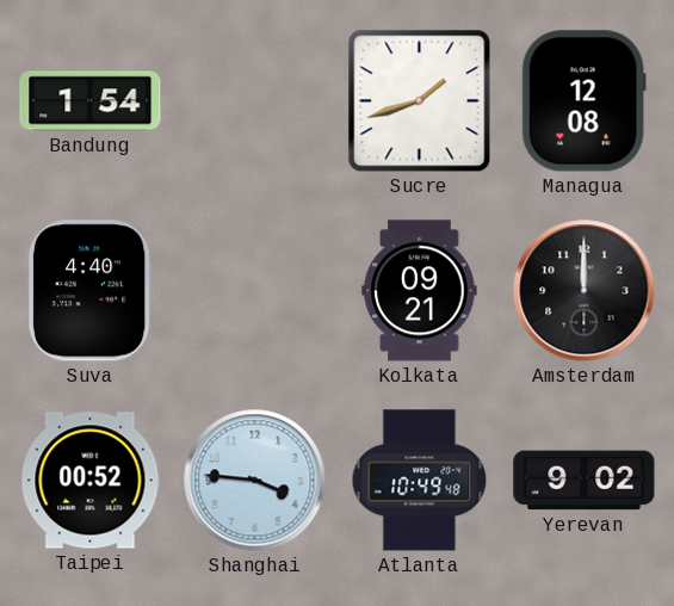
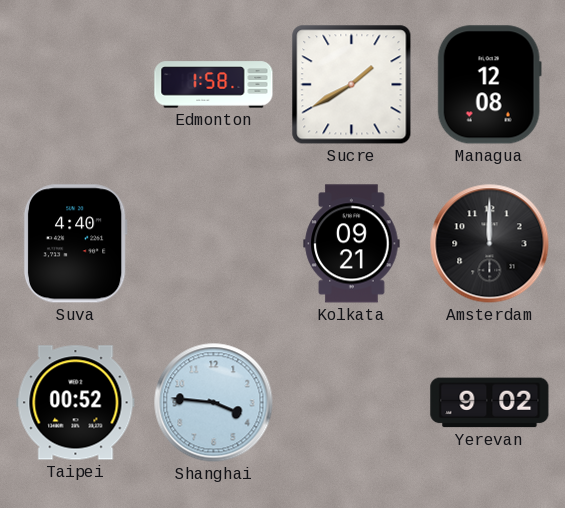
Bandung: 1:54 -> none
Edmonton: none -> 1:58
Sucre: 1:42 -> 1:40
Atlanta: 10:49 -> none
